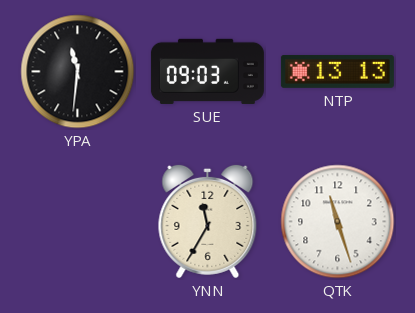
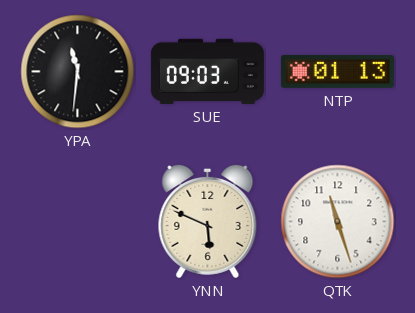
NTP: 13:13 -> 01:13
YNN: 11:35 -> 5:49
